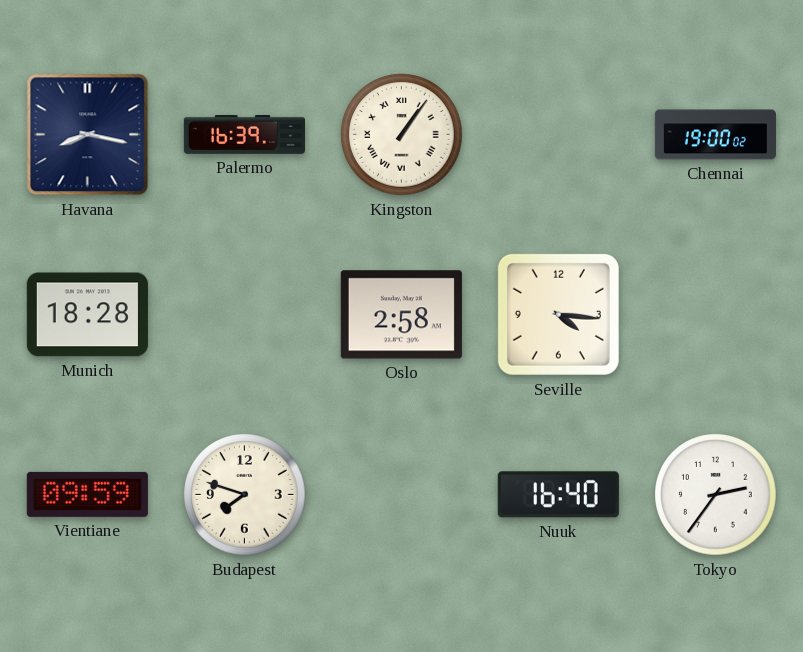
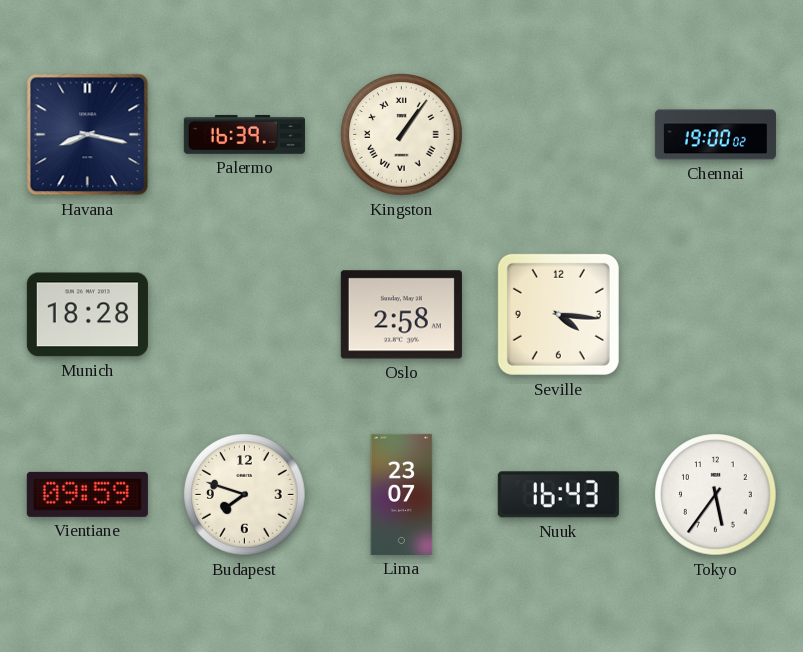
Lima: none -> 23:07
Nuuk: 16:40 -> 16:43
Tokyo: 2:36 -> 5:36
